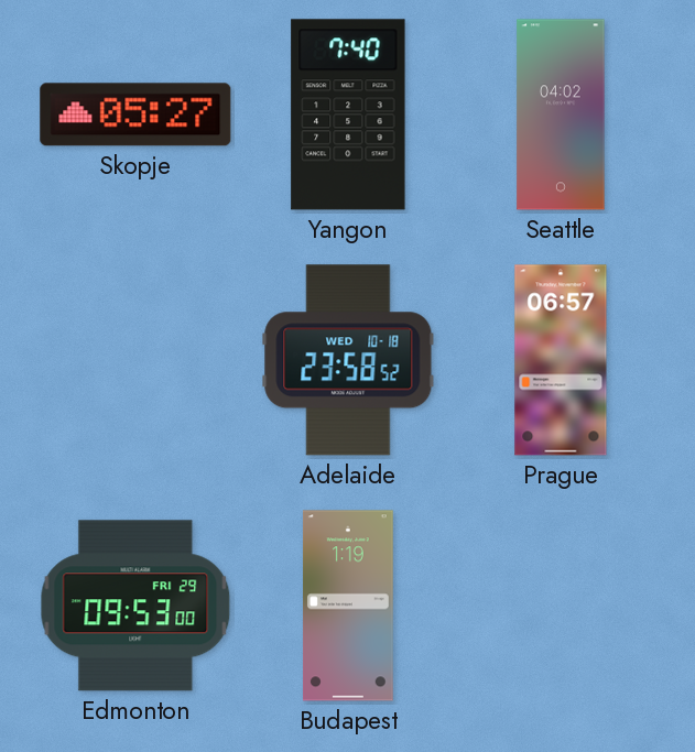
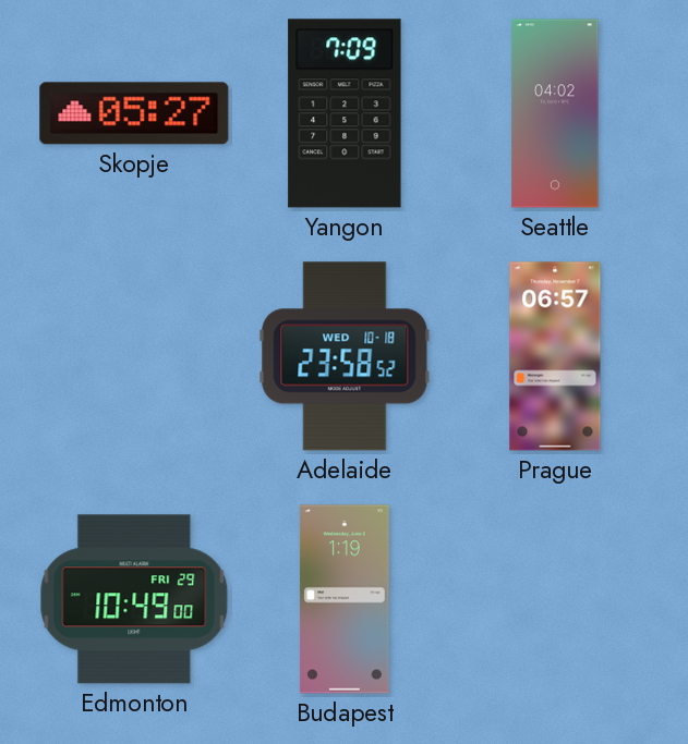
Yangon: 7:40 -> 7:09
Edmonton: 09:53 -> 10:49
